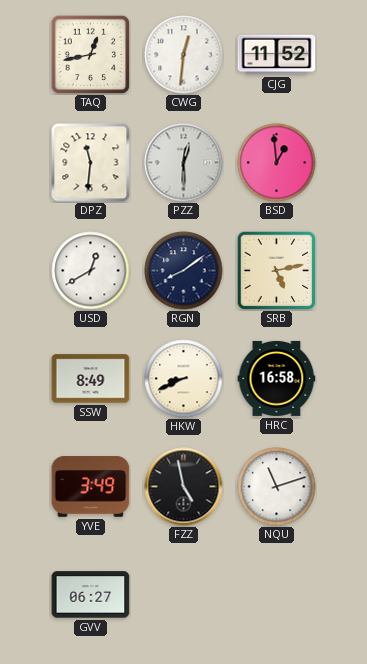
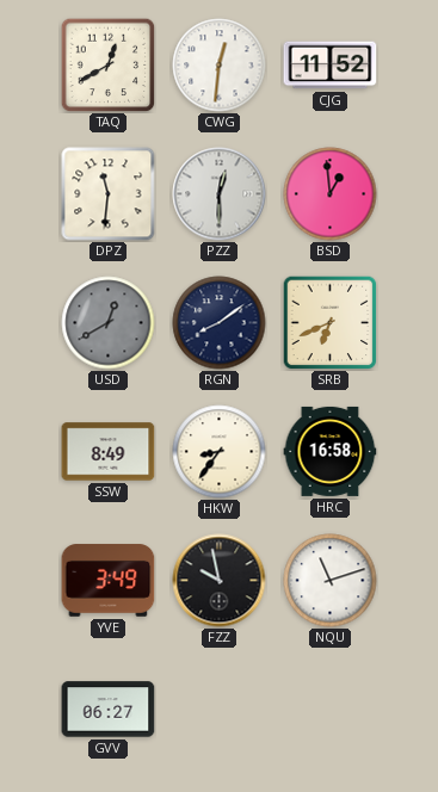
TAQ: 12:43 -> 12:40
USD dial: white -> grey
SRB: 5:13 -> 6:41
HKW: 8:41 -> 8:36
FZZ: 4:58 -> 9:58
